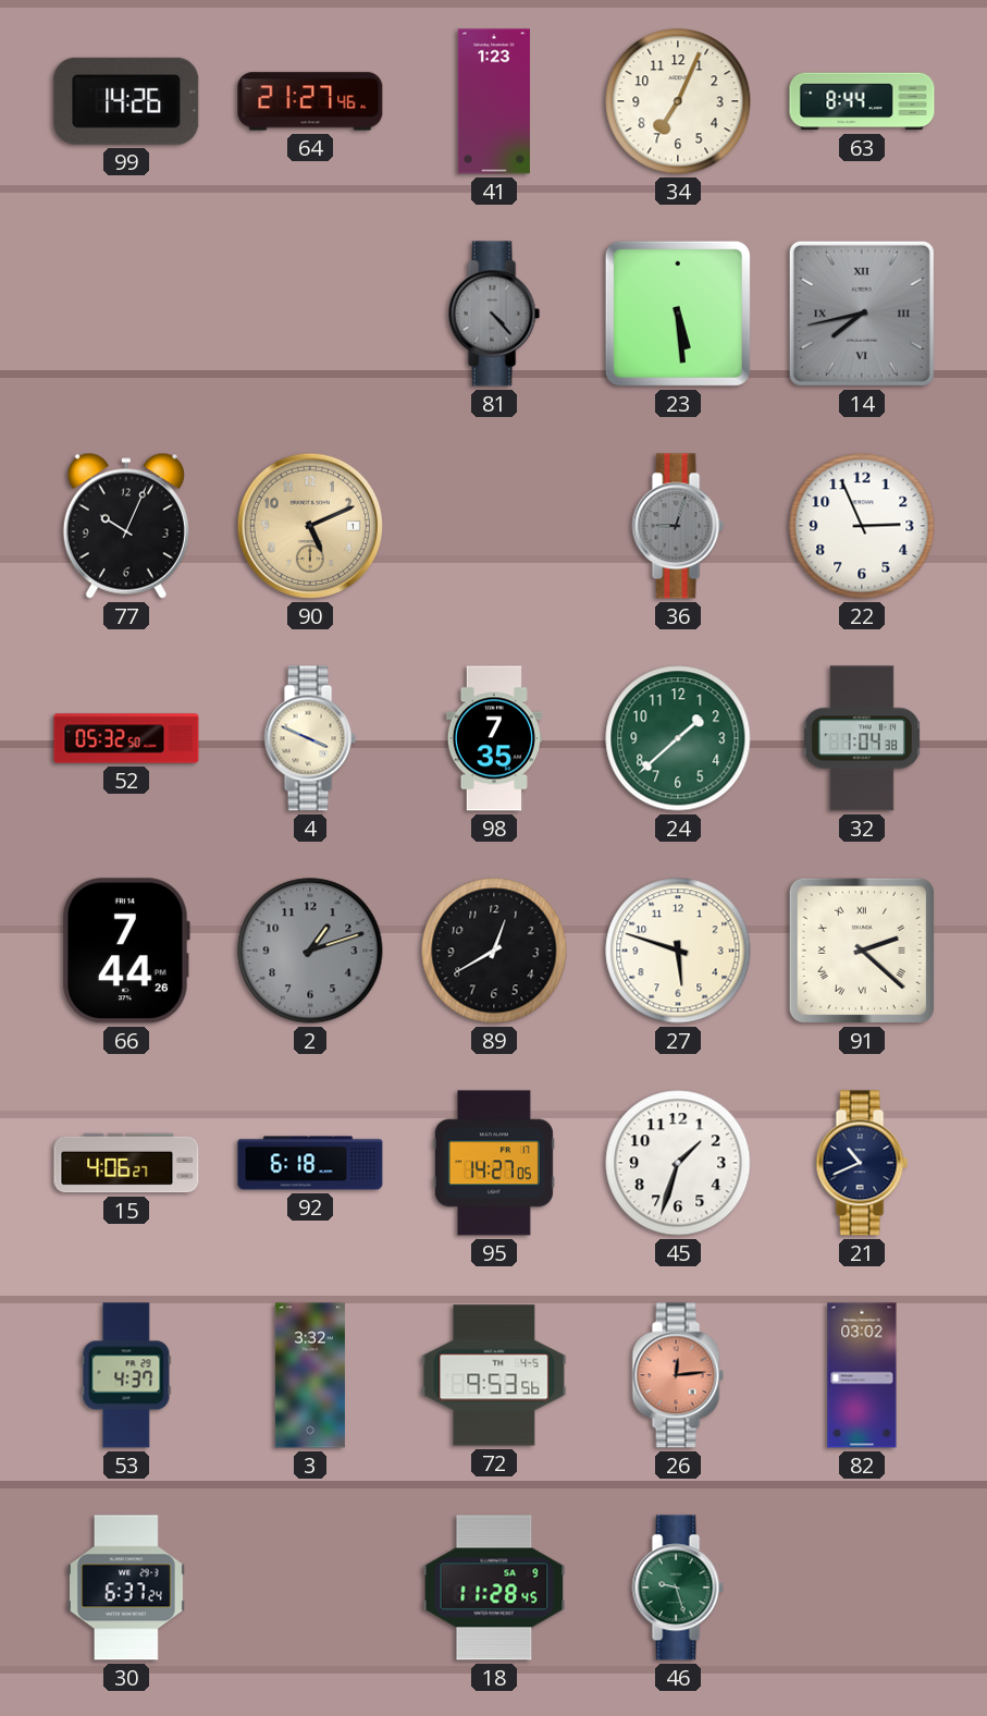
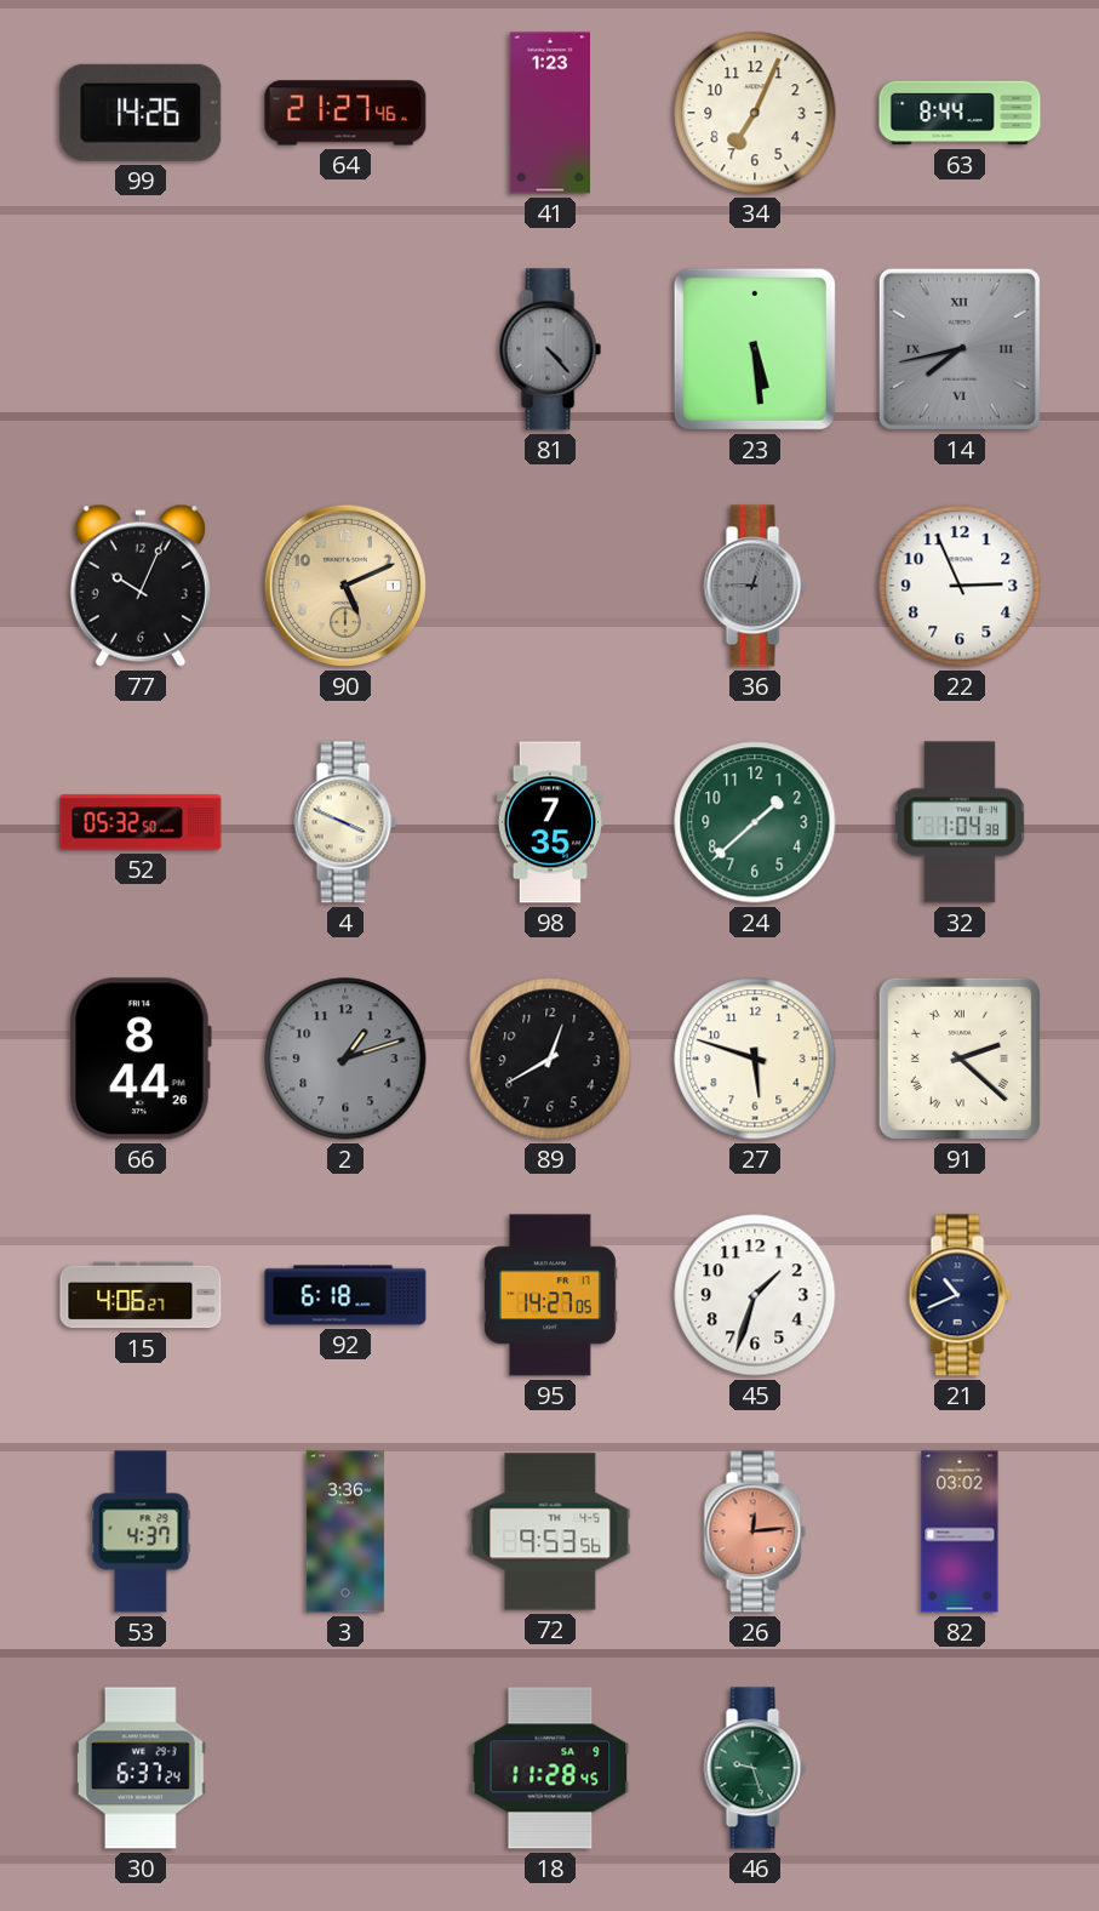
66: 7:44 -> 8:44
3: 3:32 -> 3:36
